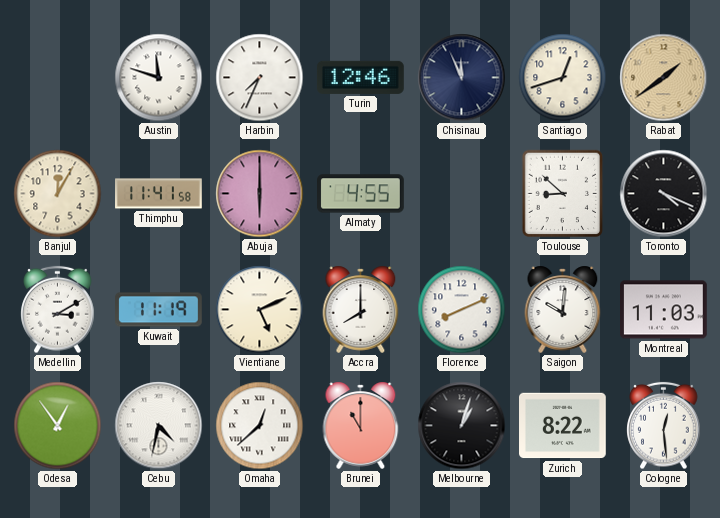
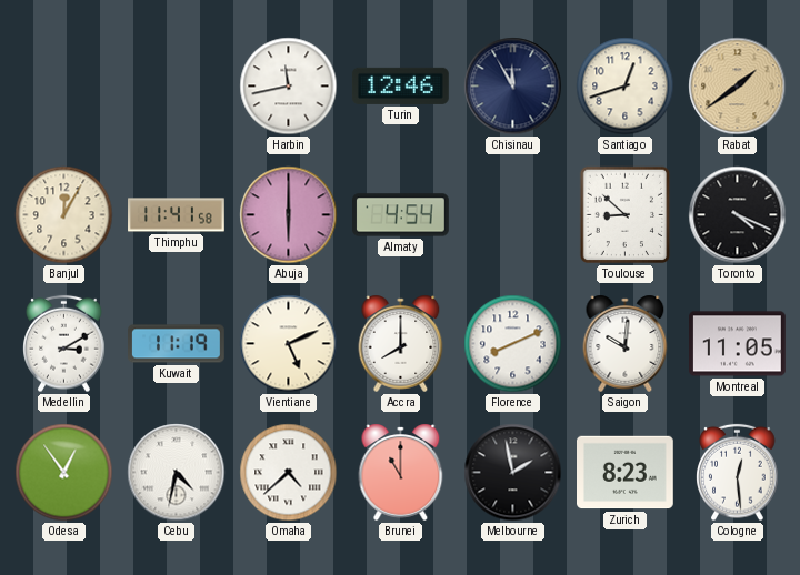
Austin: 11:48 -> none
Harbin: 7:34 -> 11:43
Chisinau: 11:56 -> 11:55
Almaty: 4:55 -> 4:54
Montreal: 11:03 -> 11:05
Omaha: 12:38 -> 4:38
Melbourne: 1:03 -> 1:58
Zurich: 8:22 -> 8:23
